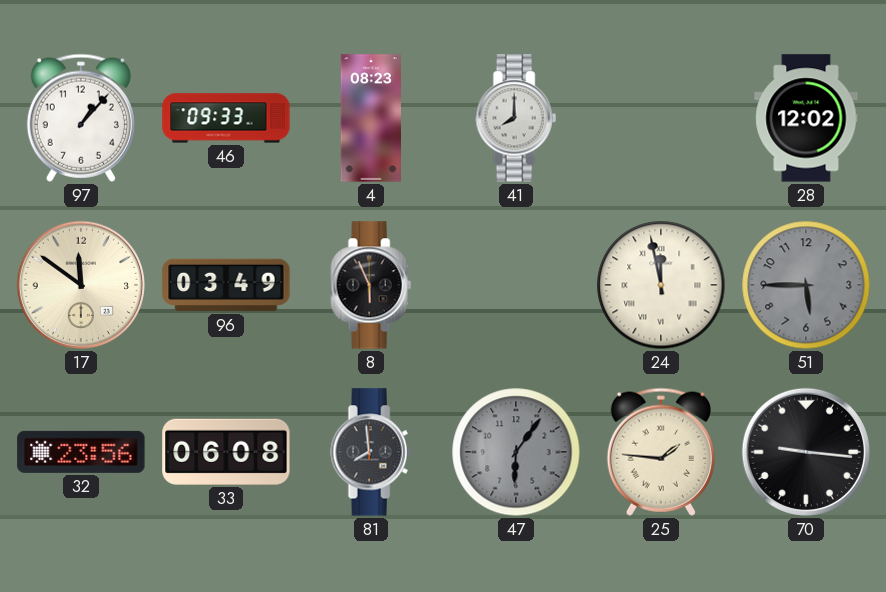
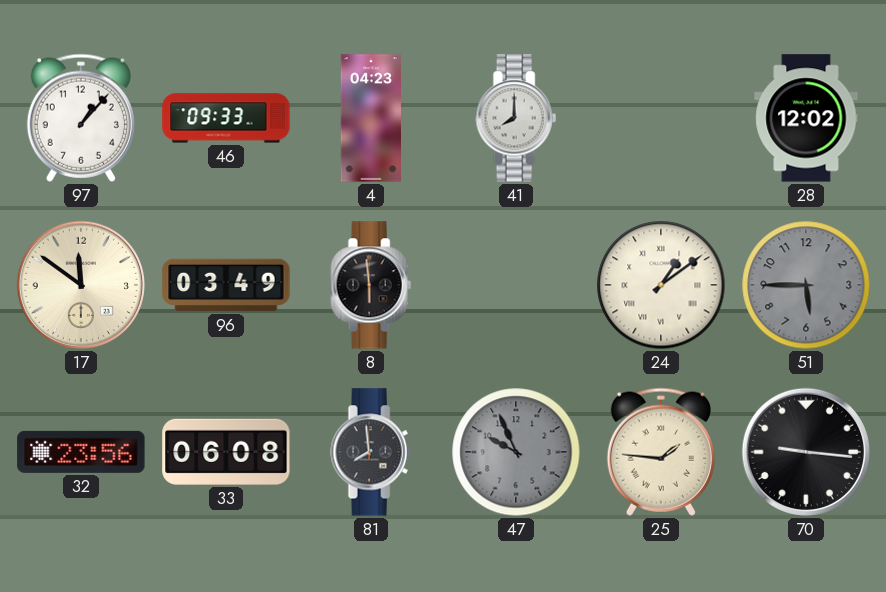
4: 08:23 -> 04:23
8: 5:56 -> 5:59
24: 11:58 -> 1:09
47: 6:06 -> 9:56
